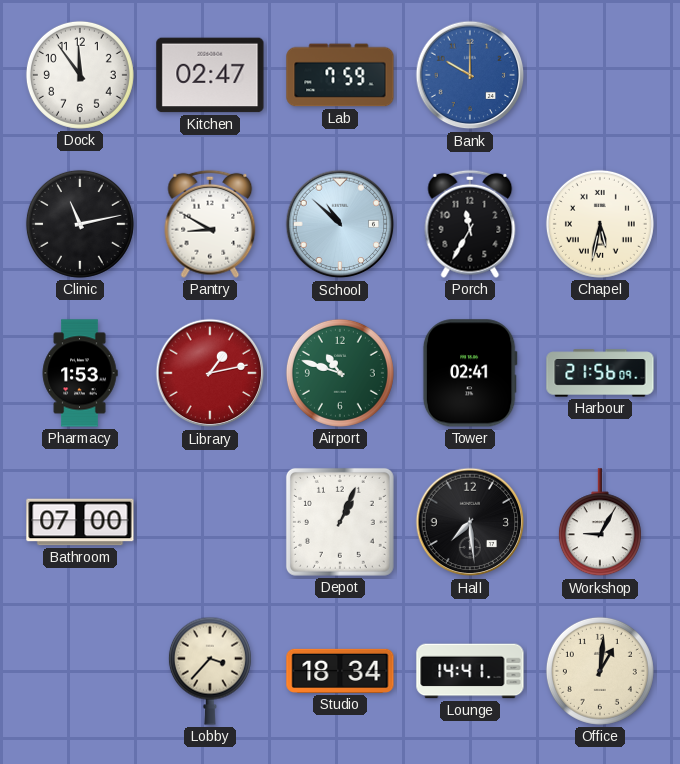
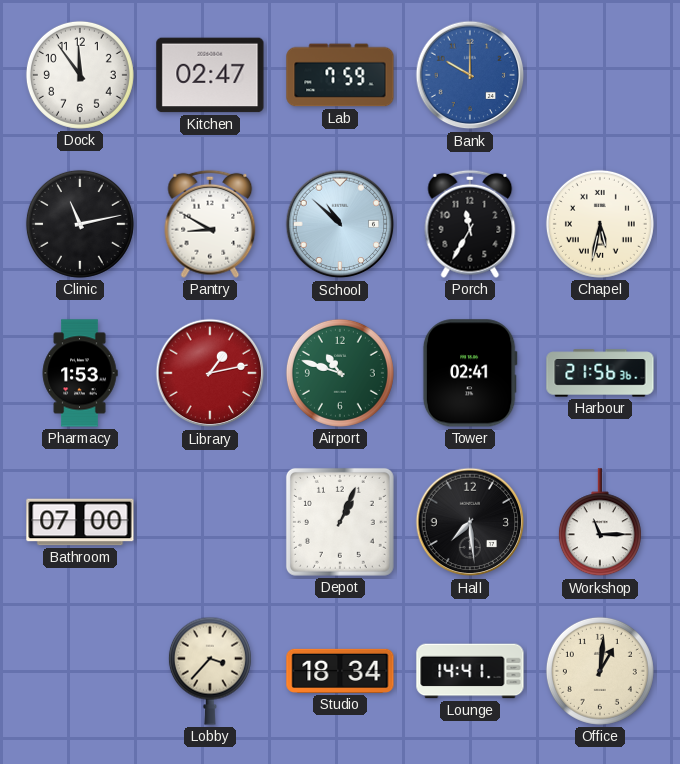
Harbour: 21:56:09 -> 21:56:36
Workshop: 9:05 -> 11:15
